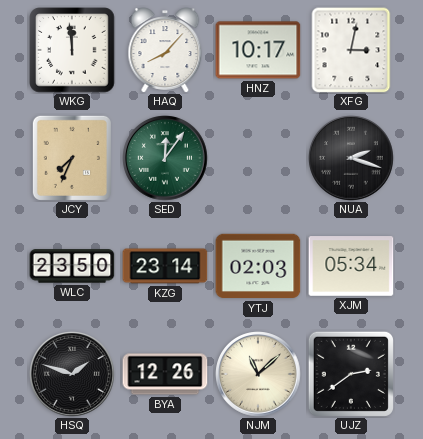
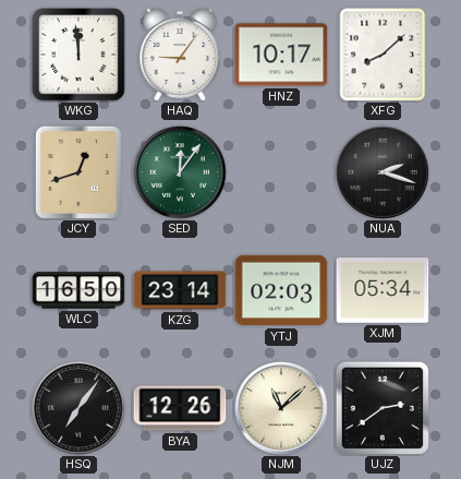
HAQ: 8:07 -> 9:06
XFG: 3:02 -> 8:08
JCY: 7:34 -> 12:42
WLC: 23:50 -> 16:50
HSQ: 1:48 -> 7:06
